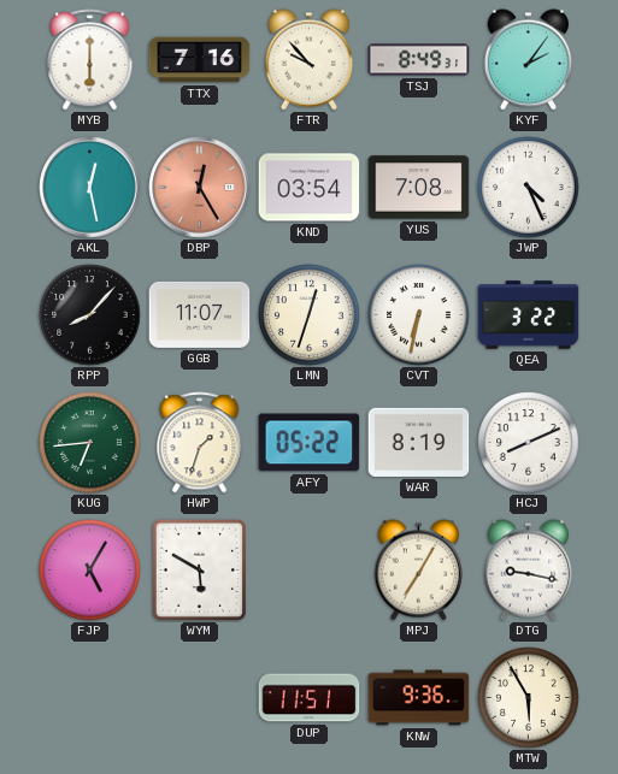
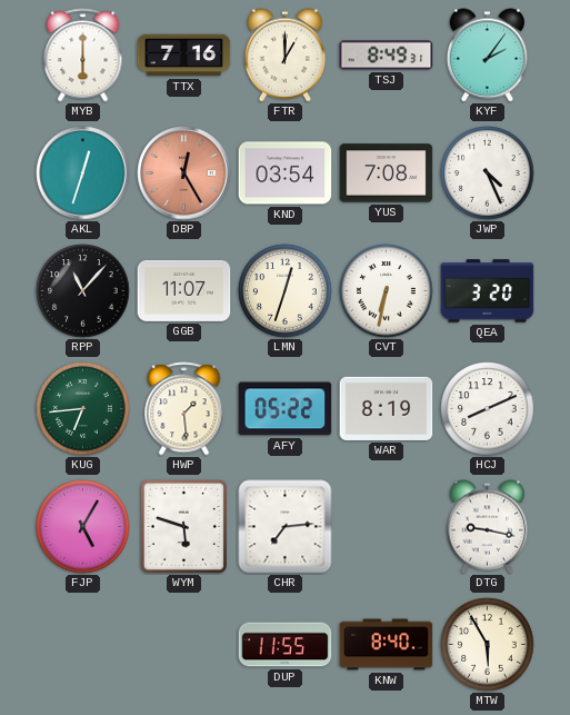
FTR: 9:53 -> 1:00
AKL: 12:28 -> 12:33
RPP: 8:07 -> 11:07
QEA: 3:22 -> 3:20
HWP: 1:33 -> 1:29
WYM: 5:50 -> 5:48
CHR: none -> 7:14
MPJ: 7:05 -> none
DUP: 11:51 -> 11:55
KNW: 9:36 -> 8:40
